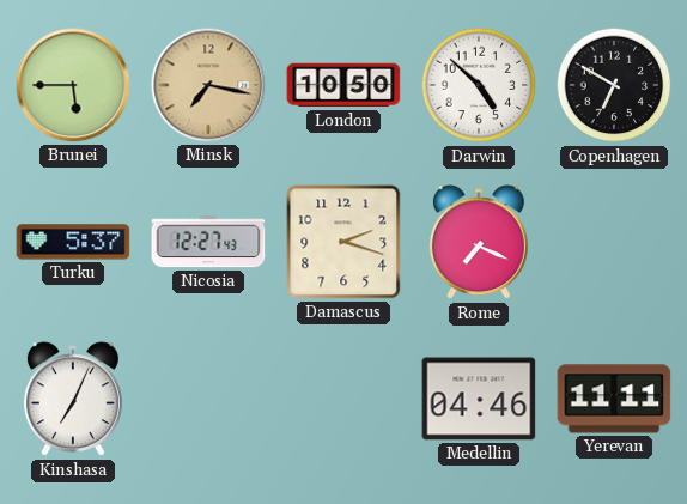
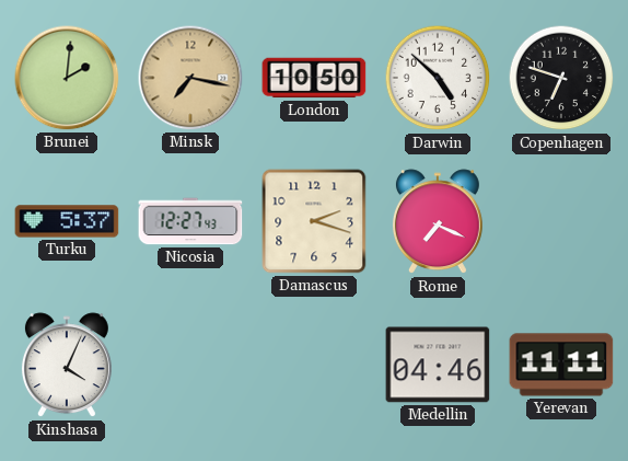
Brunei: 5:45 -> 2:01
Copenhagen: 6:50 -> 6:48
Kinshasa: 7:04 -> 4:04
